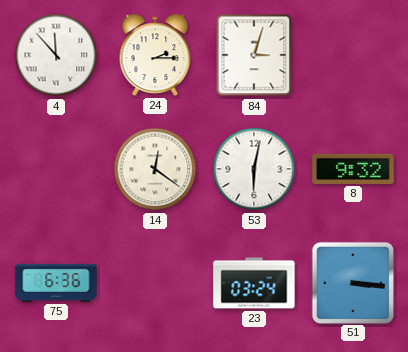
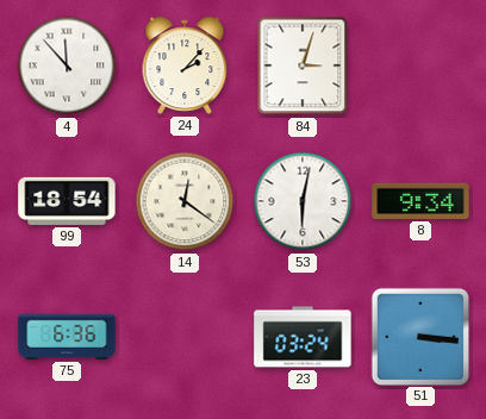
24: 2:15 -> 2:07
99: none -> 18:54
8: 9:32 -> 9:34
